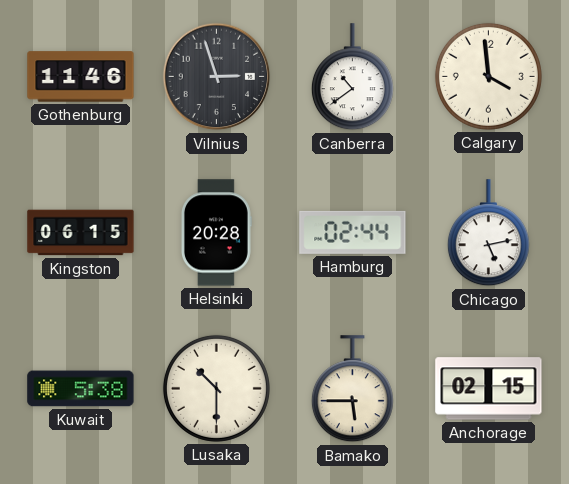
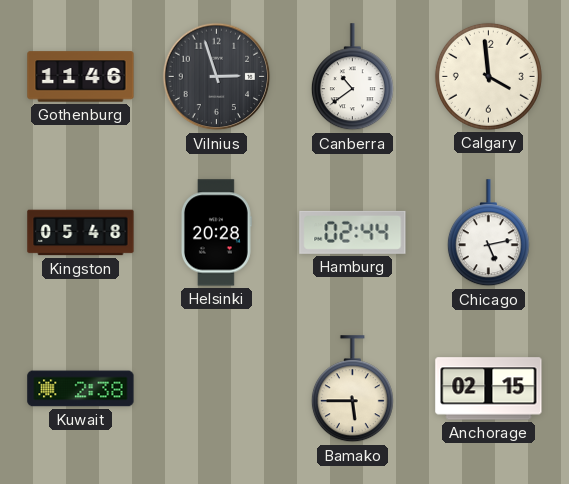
Kingston: 06:15 -> 05:48
Kuwait: 5:38 -> 2:38
Lusaka: 10:30 -> none
